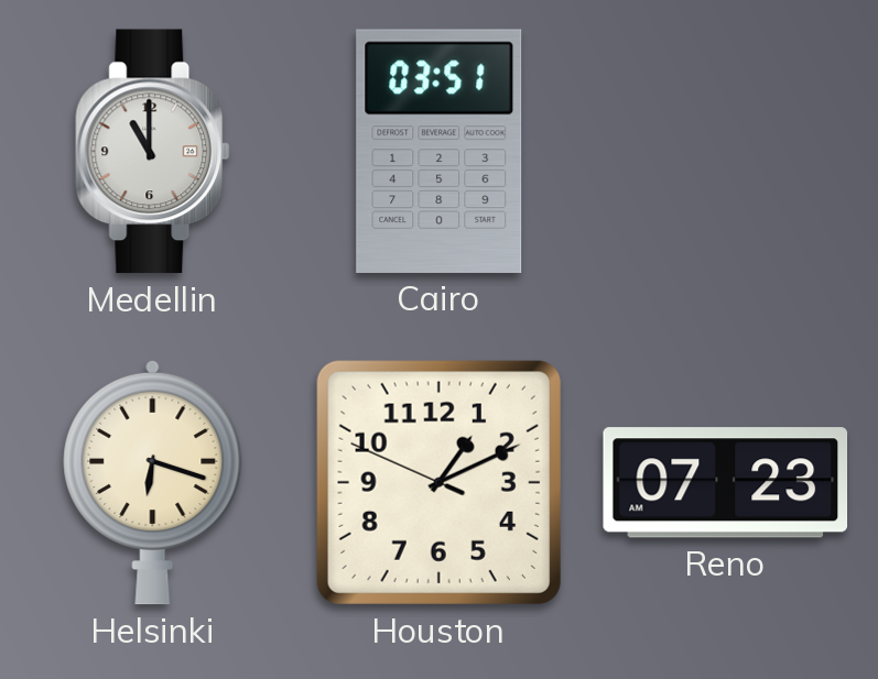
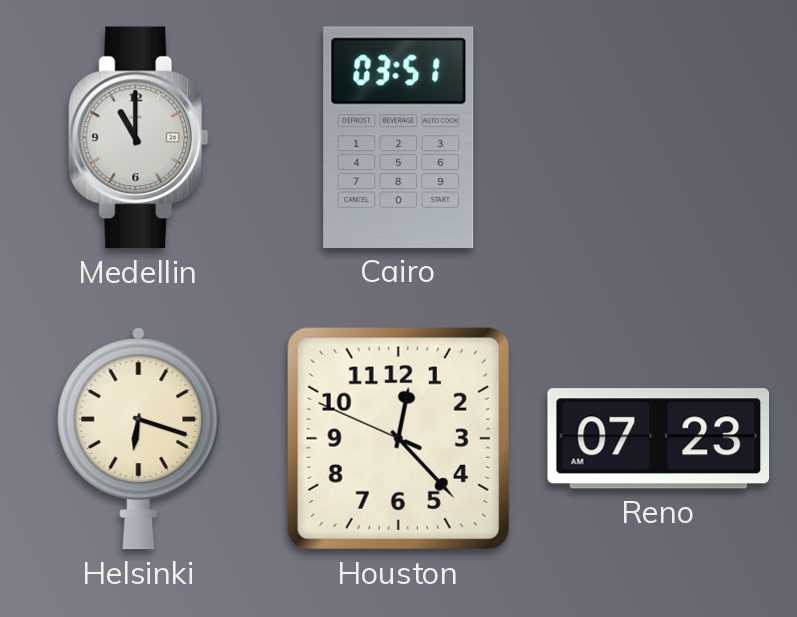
Houston: 1:10 -> 12:22
